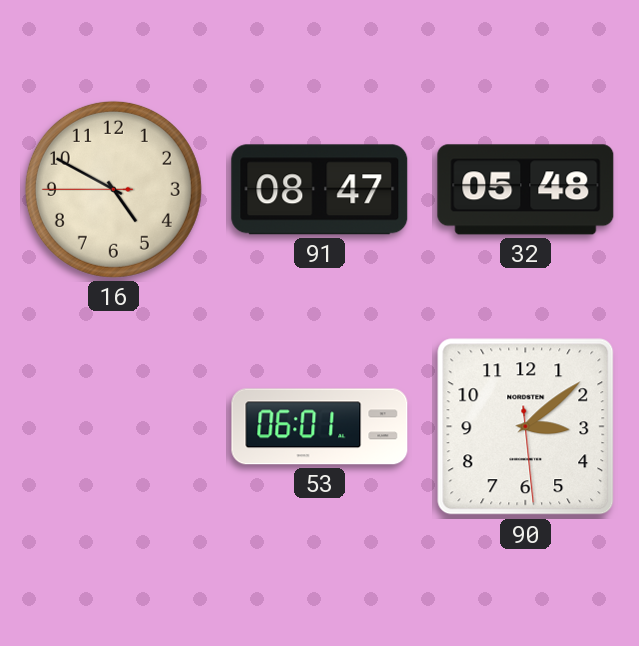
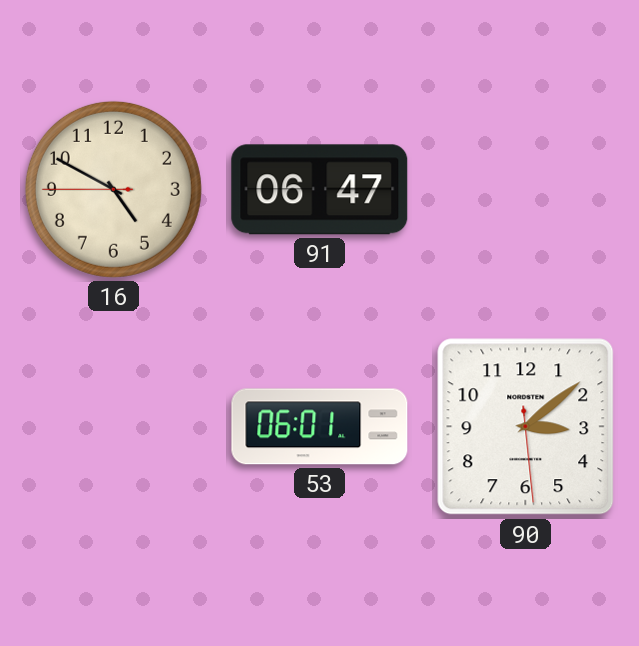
91: 08:47 -> 06:47
32: 05:48 -> none
